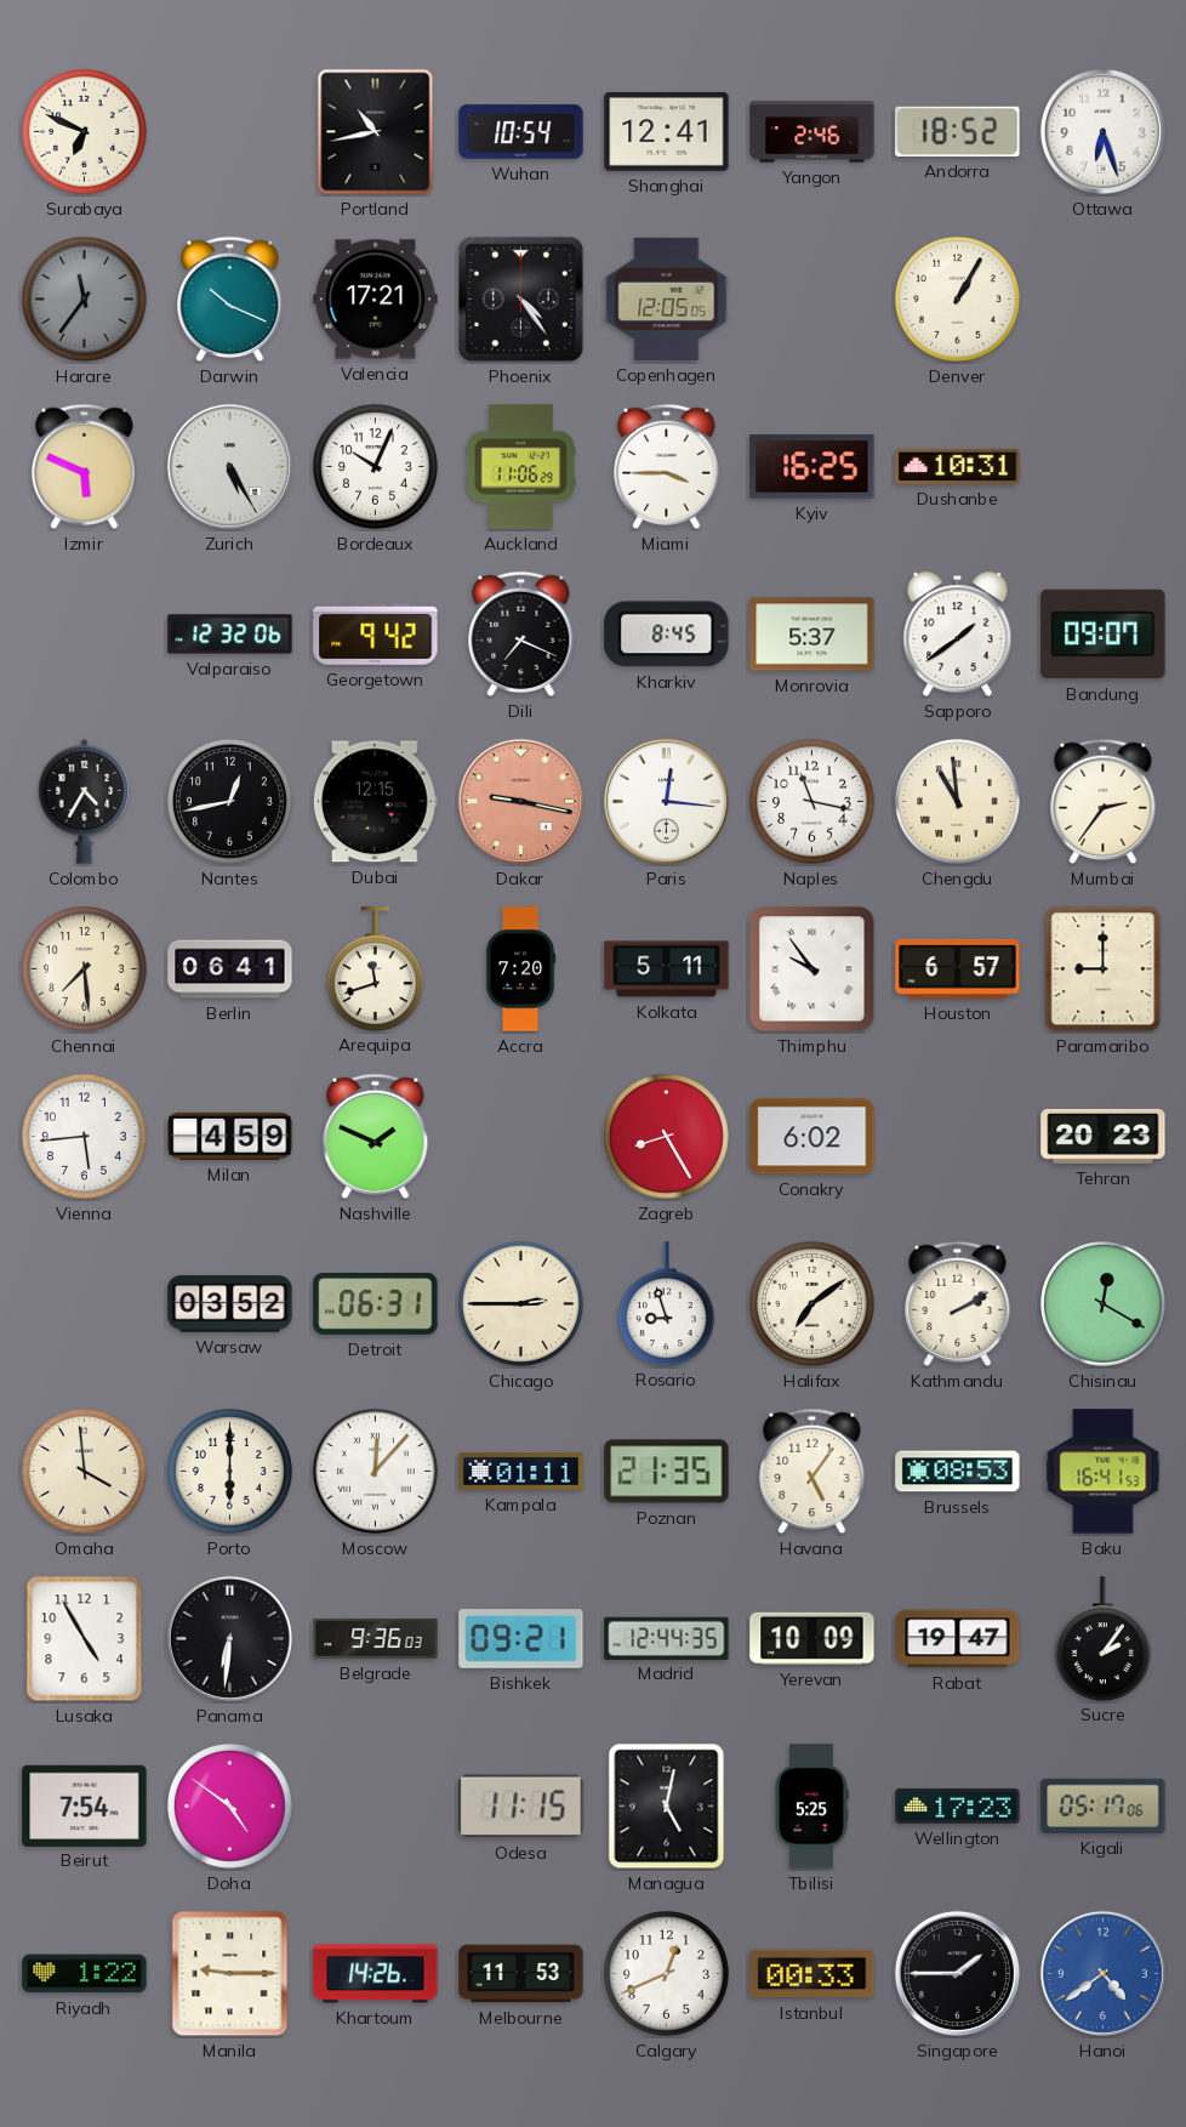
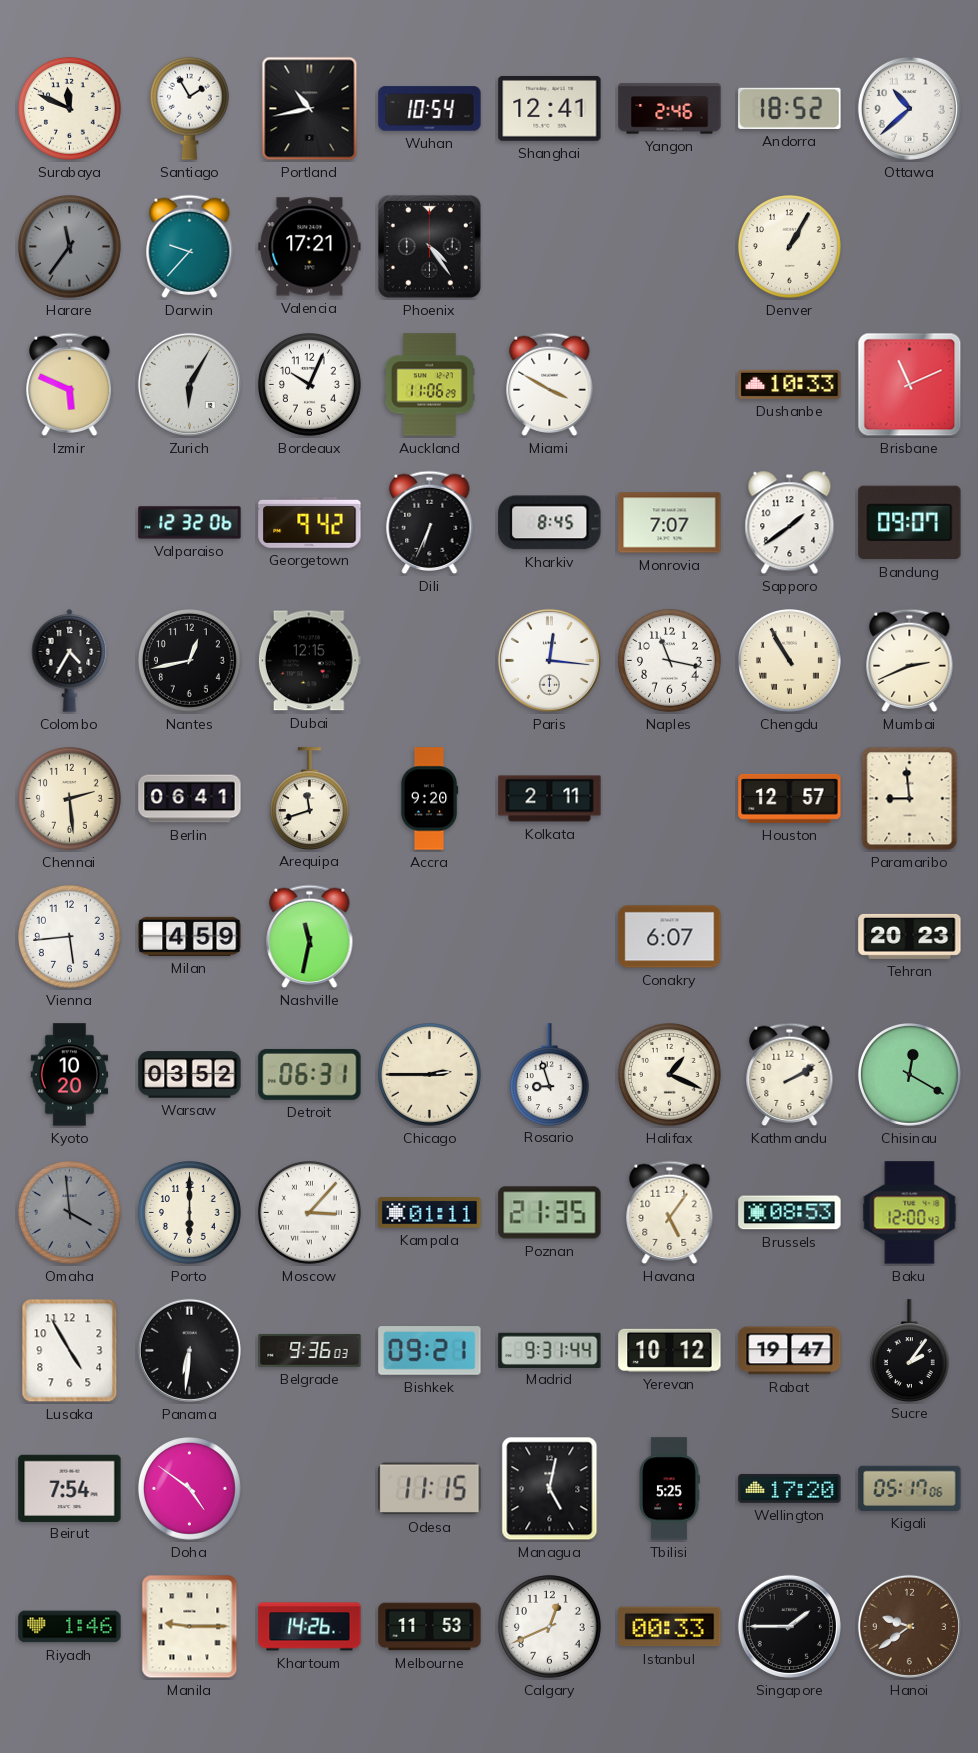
Surabaya: 6:49 -> 11:49
Santiago: none -> 1:55
Ottawa: 6:27 -> 10:38
Darwin: 10:19 -> 9:37
Copenhagen: 12:05 -> none
Zurich: 5:25 -> 6:05
Miami: 3:45 -> 3:50
Kyiv: 16:25 -> none
Dushanbe: 10:31 -> 10:33
Brisbane: none -> 11:11
Dili: 7:19 -> 6:34
Monrovia: 5:37 -> 7:07
Dakar: 9:17 -> none
Chengdu: 10:59 -> 10:55
Mumbai: 2:36 -> 2:41
Chennai: 7:29 -> 2:29
Accra: 7:20 -> 9:20
Kolkata: 5:11 -> 2:11
Thimphu: 9:54 -> none
Houston: 6:57 -> 12:57
Paramaribo: 9:00 -> 8:59
Nashville: 1:49 -> 11:32
Zagreb: 8:25 -> none
Conakry: 6:02 -> 6:07
Kyoto: none -> 10:20
Halifax: 7:09 -> 1:19
Omaha dial: cream -> grey
Moscow: 12:07 -> 3:07
Baku: 16:41 -> 12:00
Madrid: 12:44 -> 9:31
Yerevan: 10:09 -> 10:12
Wellington: 17:23 -> 17:20
Riyadh: 1:22 -> 1:46
Hanoi: 4:39 -> 9:39
Hanoi dial: blue -> brown
